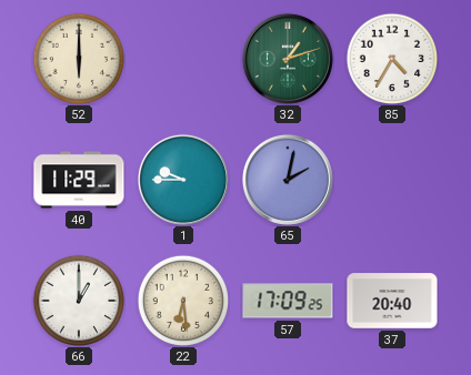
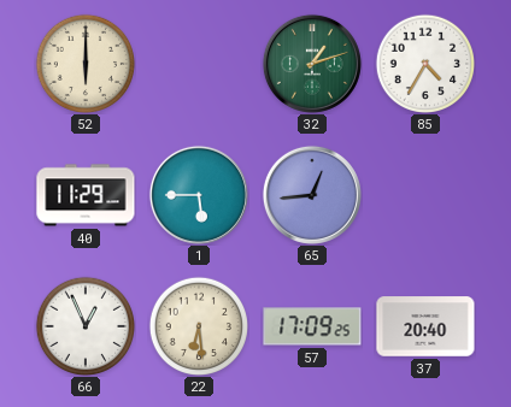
1: 9:45 -> 5:45
65: 2:02 -> 12:44
66: 1:00 -> 12:56
